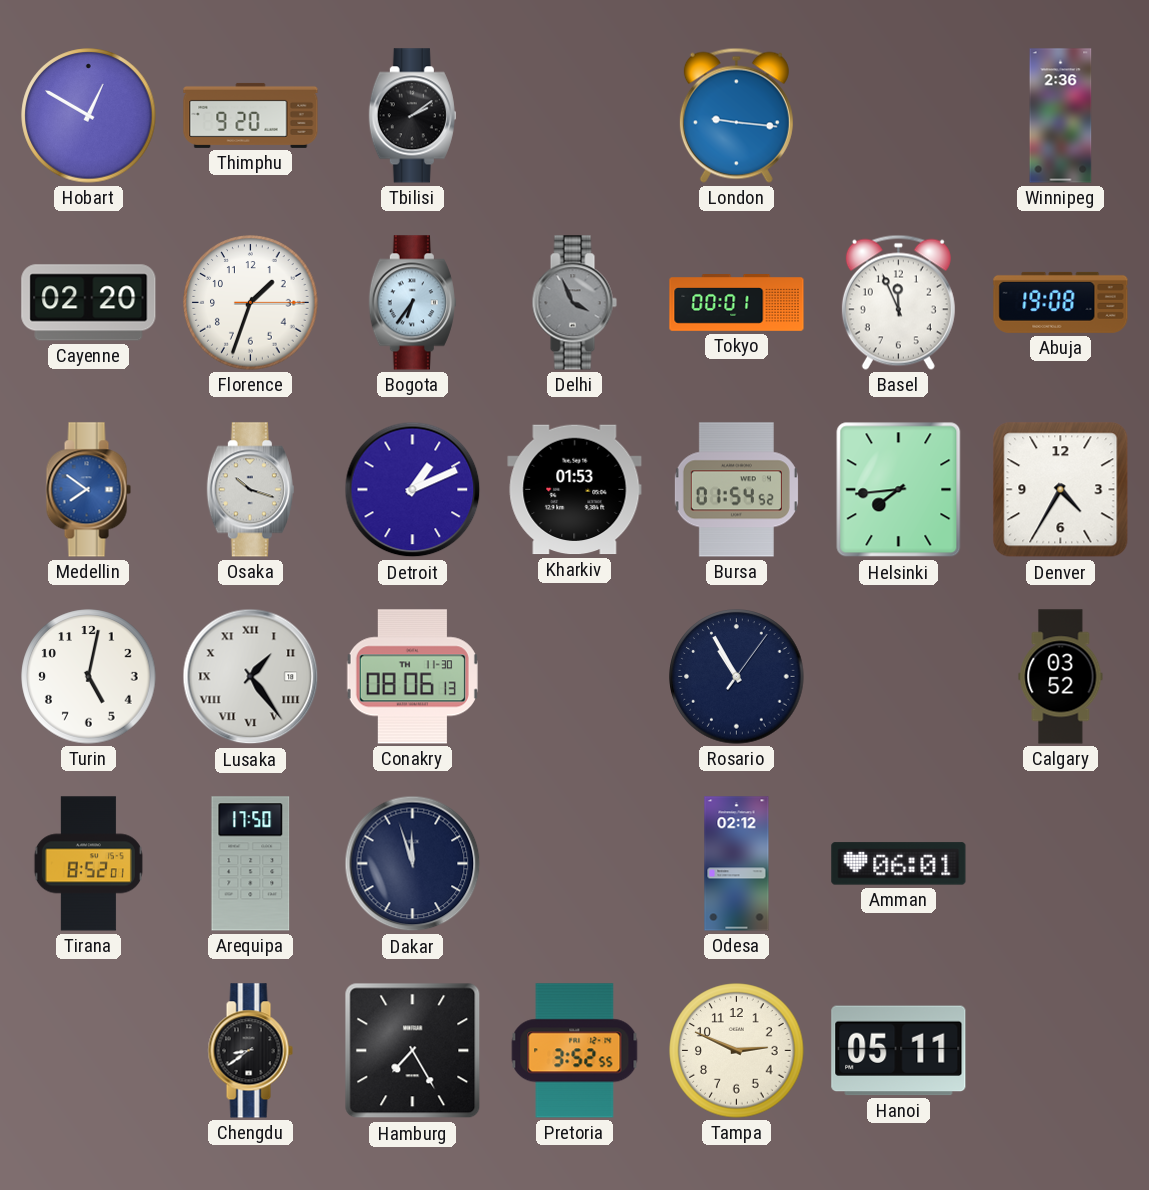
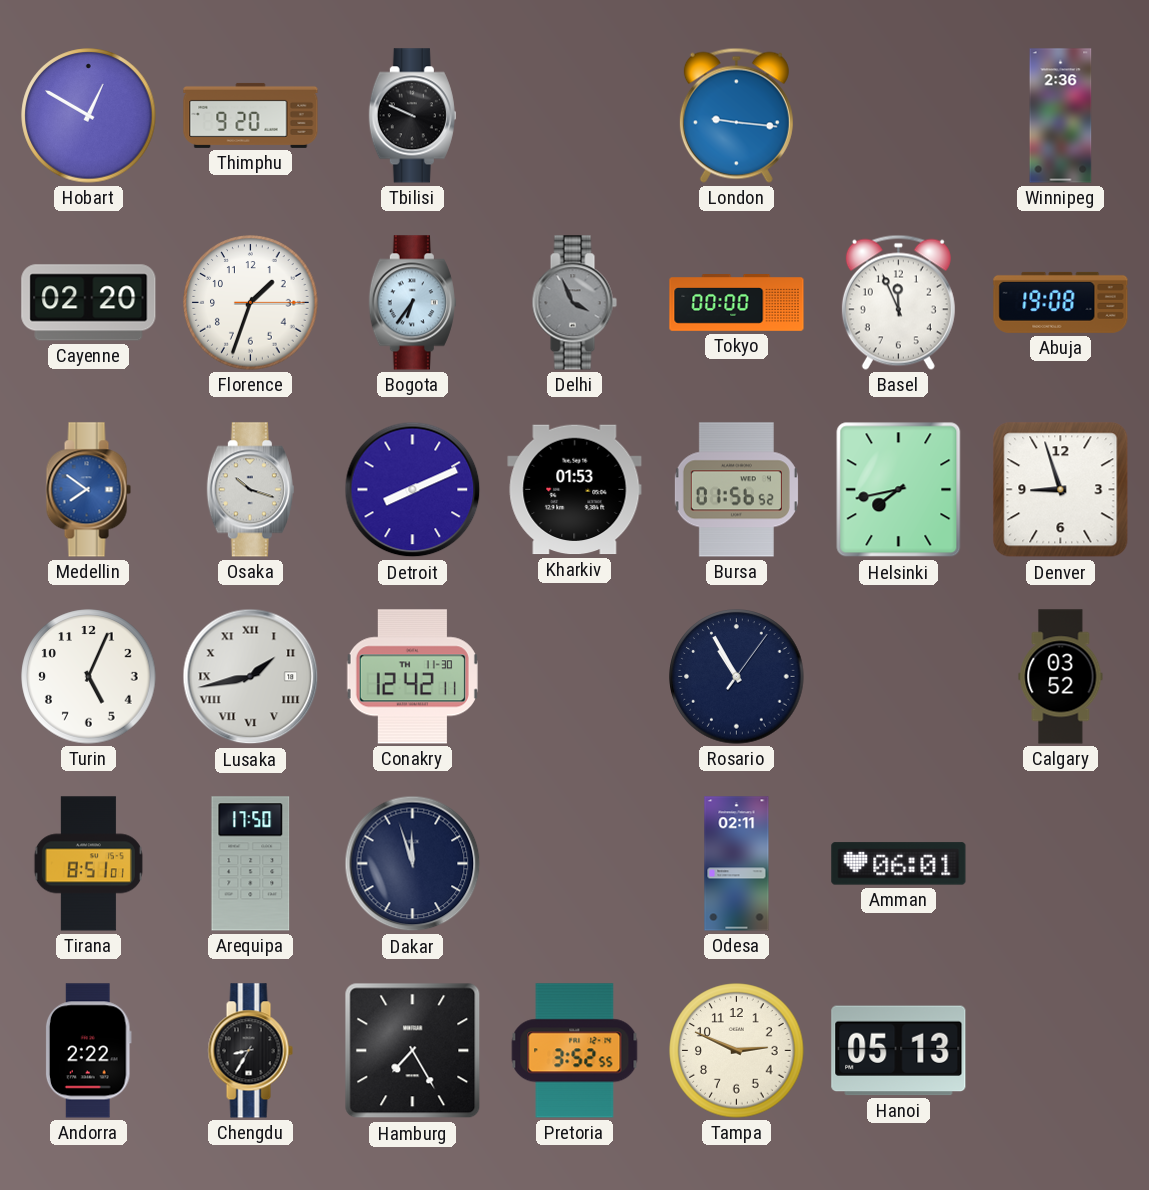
Tbilisi: 2:09 -> 9:49
Tokyo: 00:01 -> 00:00
Detroit: 1:11 -> 8:11
Bursa: 01:54 -> 01:56
Helsinki: 7:44 -> 7:43
Denver: 4:35 -> 8:57
Turin: 5:02 -> 5:04
Lusaka: 1:24 -> 1:43
Conakry: 08:06 -> 12:42
Tirana: 8:52 -> 8:51
Odesa: 02:12 -> 02:11
Andorra: none -> 2:22
Chengdu: 8:39 -> 8:35
Hanoi: 05:11 -> 05:13
